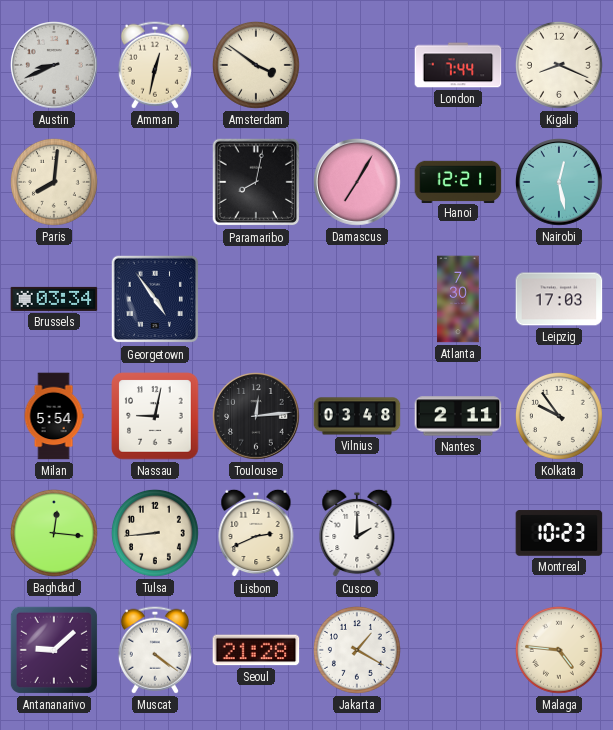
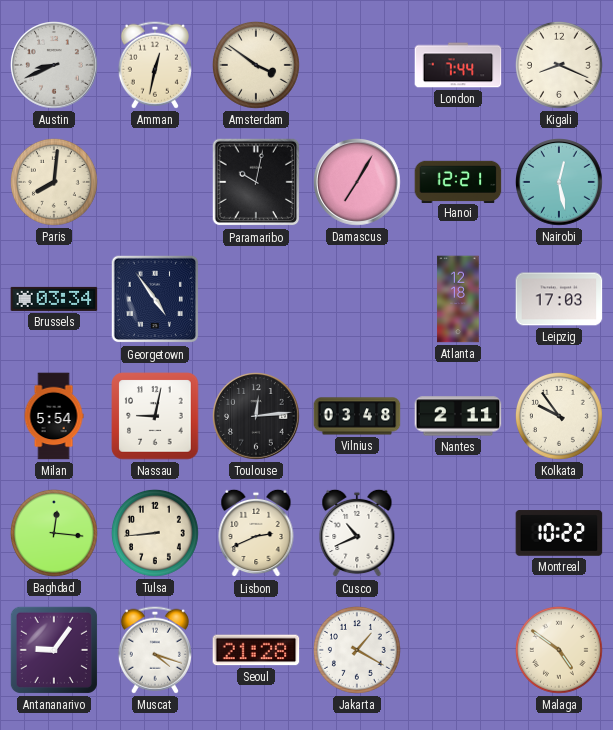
Paramaribo: 8:02 -> 10:02
Atlanta: 7:30 -> 12:18
Cusco: 2:00 -> 10:41
Montreal: 10:23 -> 10:22
Antananarivo: 9:08 -> 9:06
Muscat: 4:21 -> 4:18
Malaga: 4:46 -> 4:51
